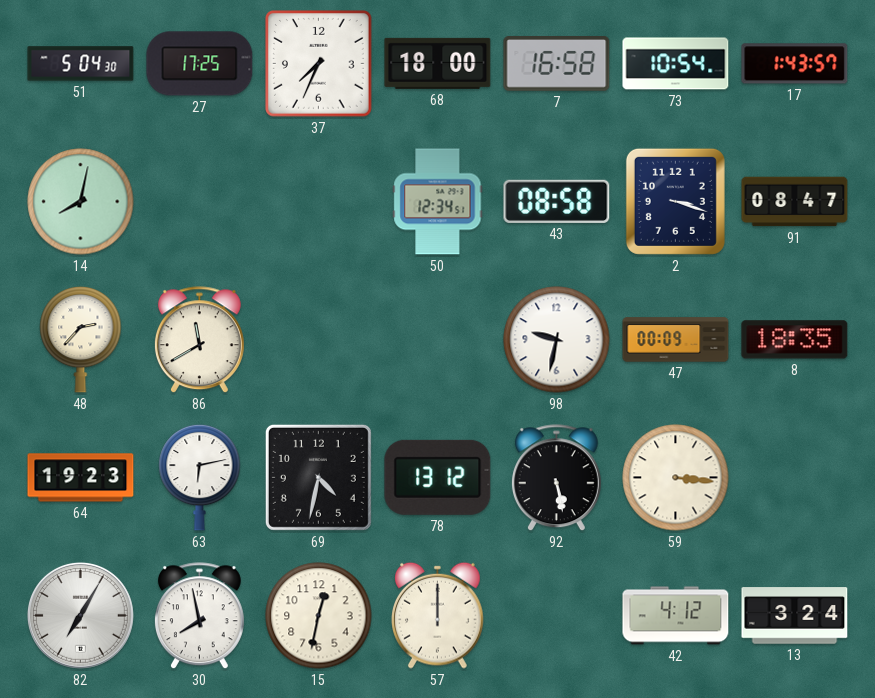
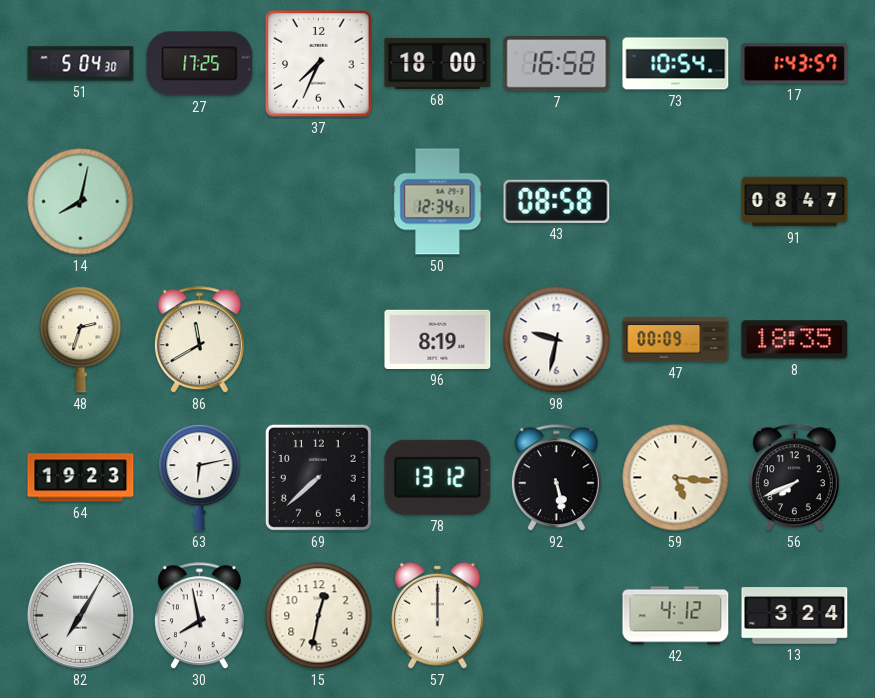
2: 3:18 -> none
48: 2:37 -> 2:33
96: none -> 8:19
69: 4:32 -> 7:38
59: 3:16 -> 5:16
56: none -> 7:41
